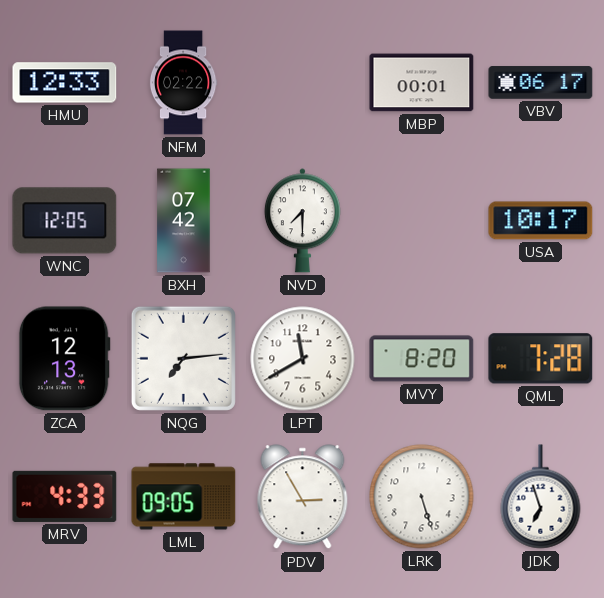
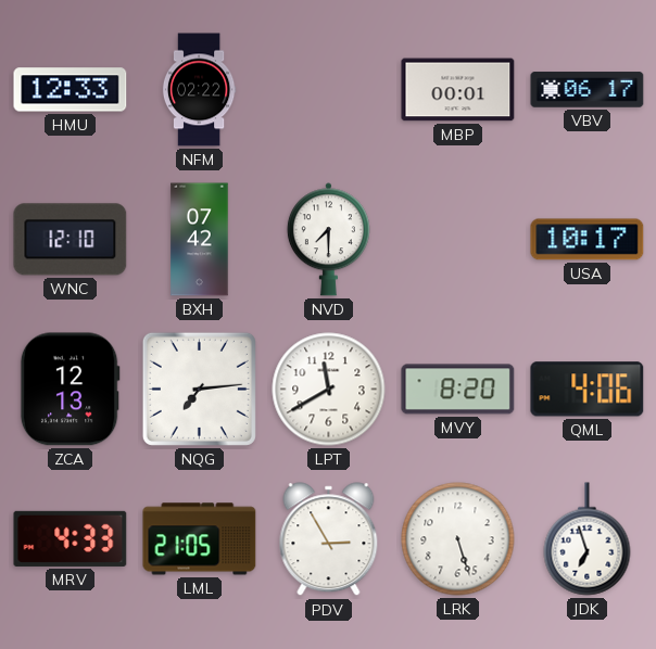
WNC: 12:05 -> 12:10
QML: 7:28 -> 4:06
LML: 09:05 -> 21:05
